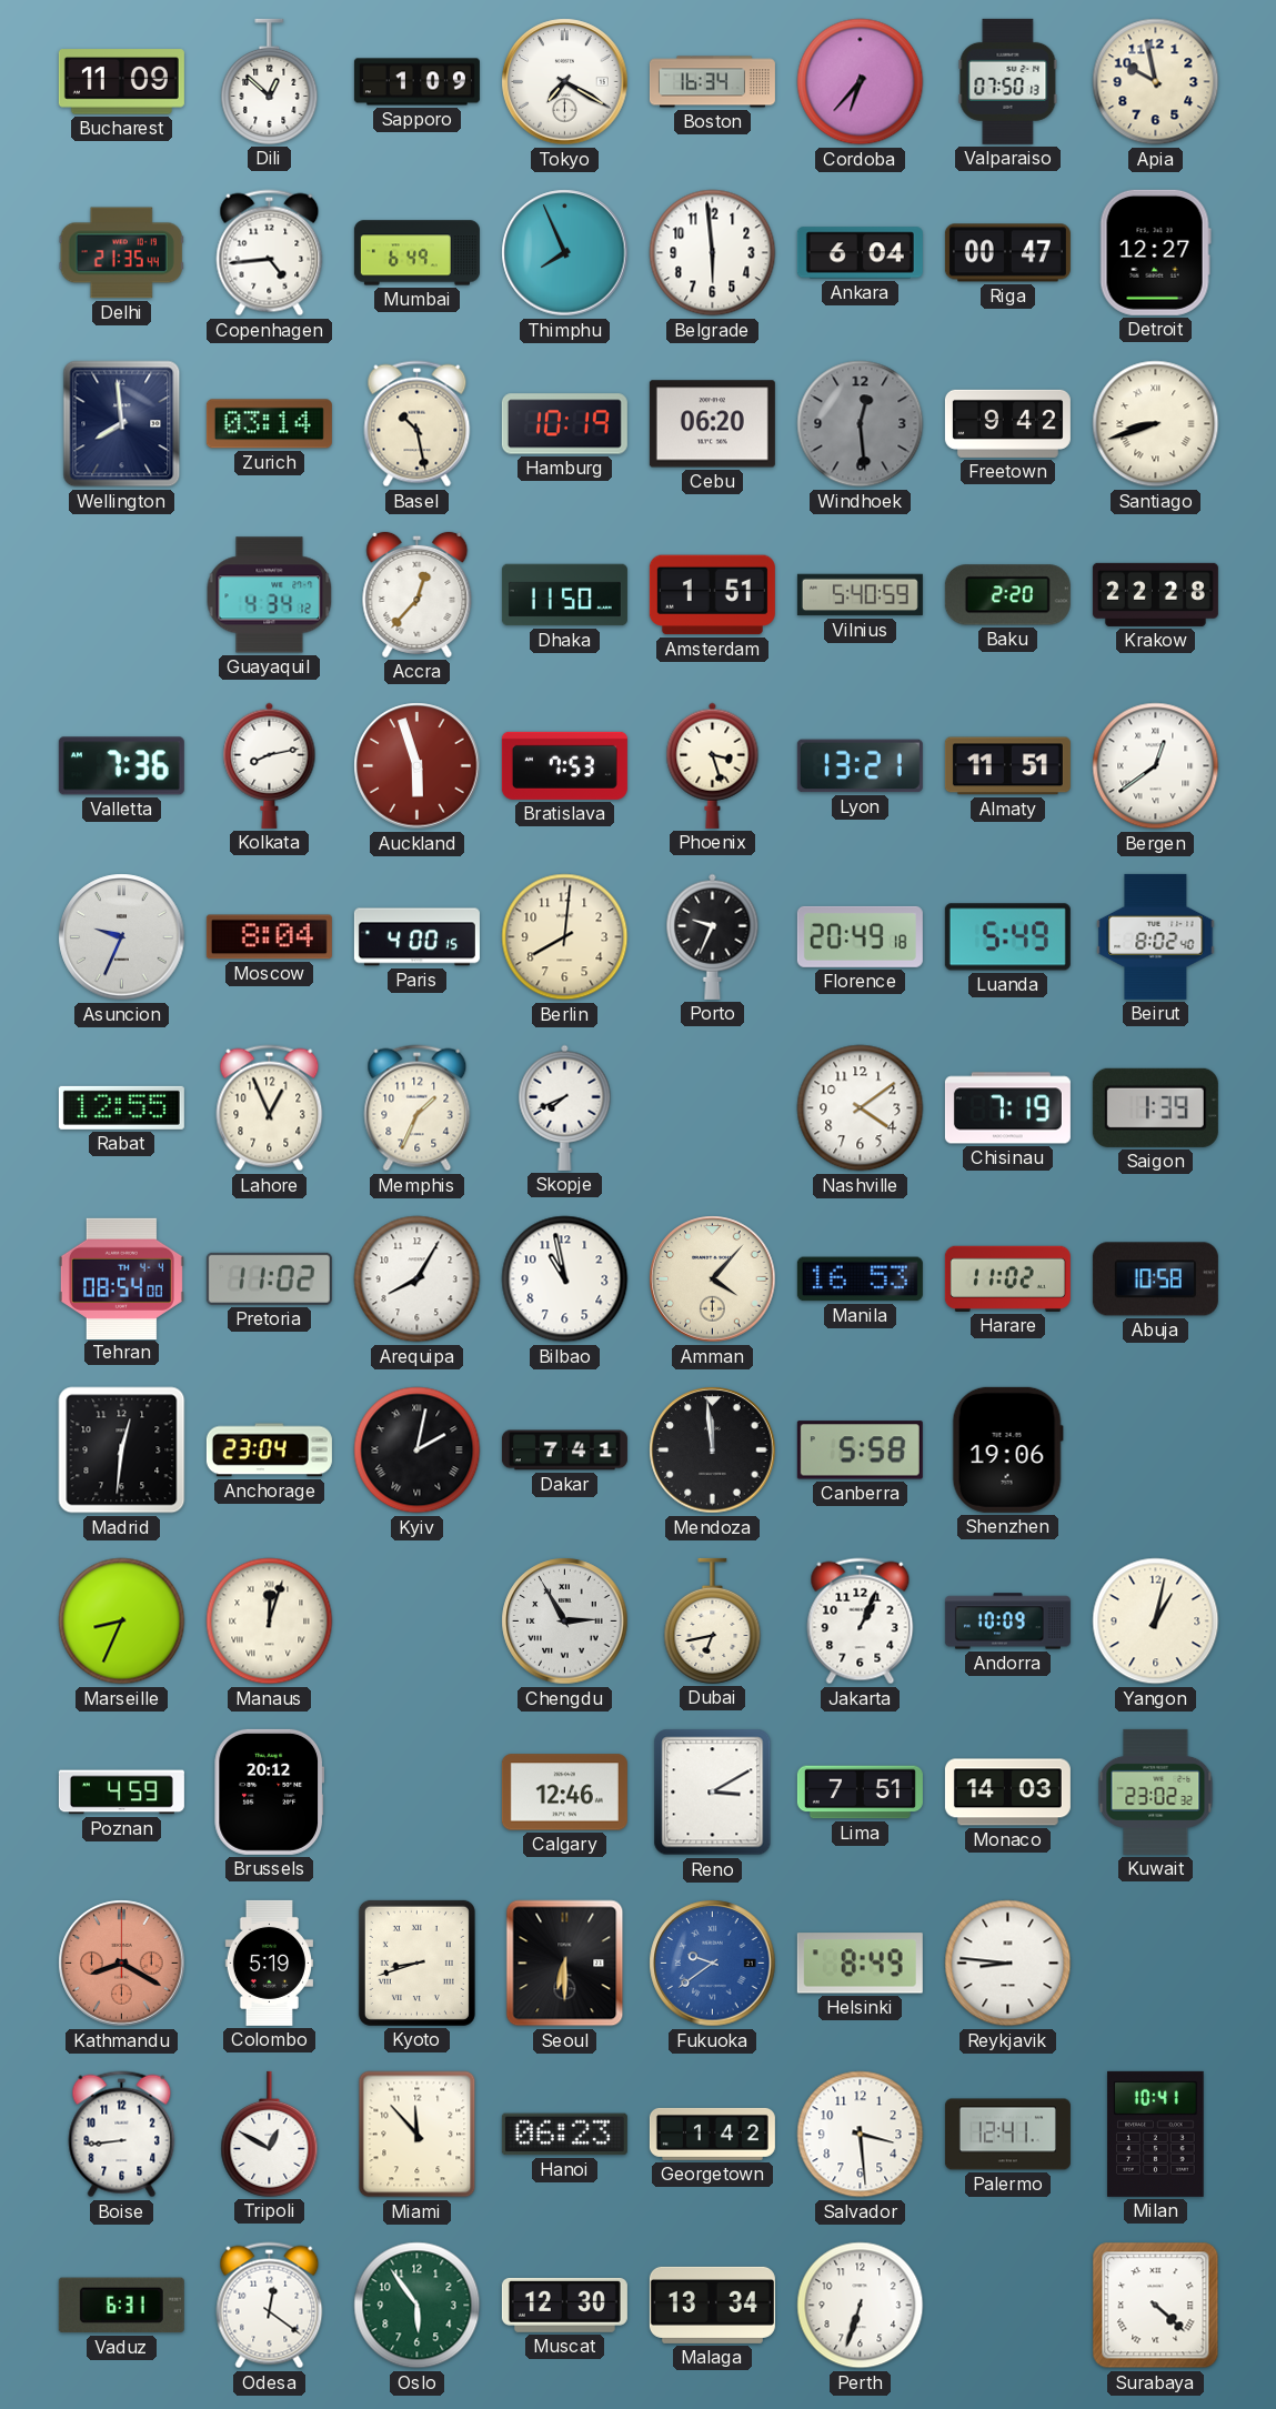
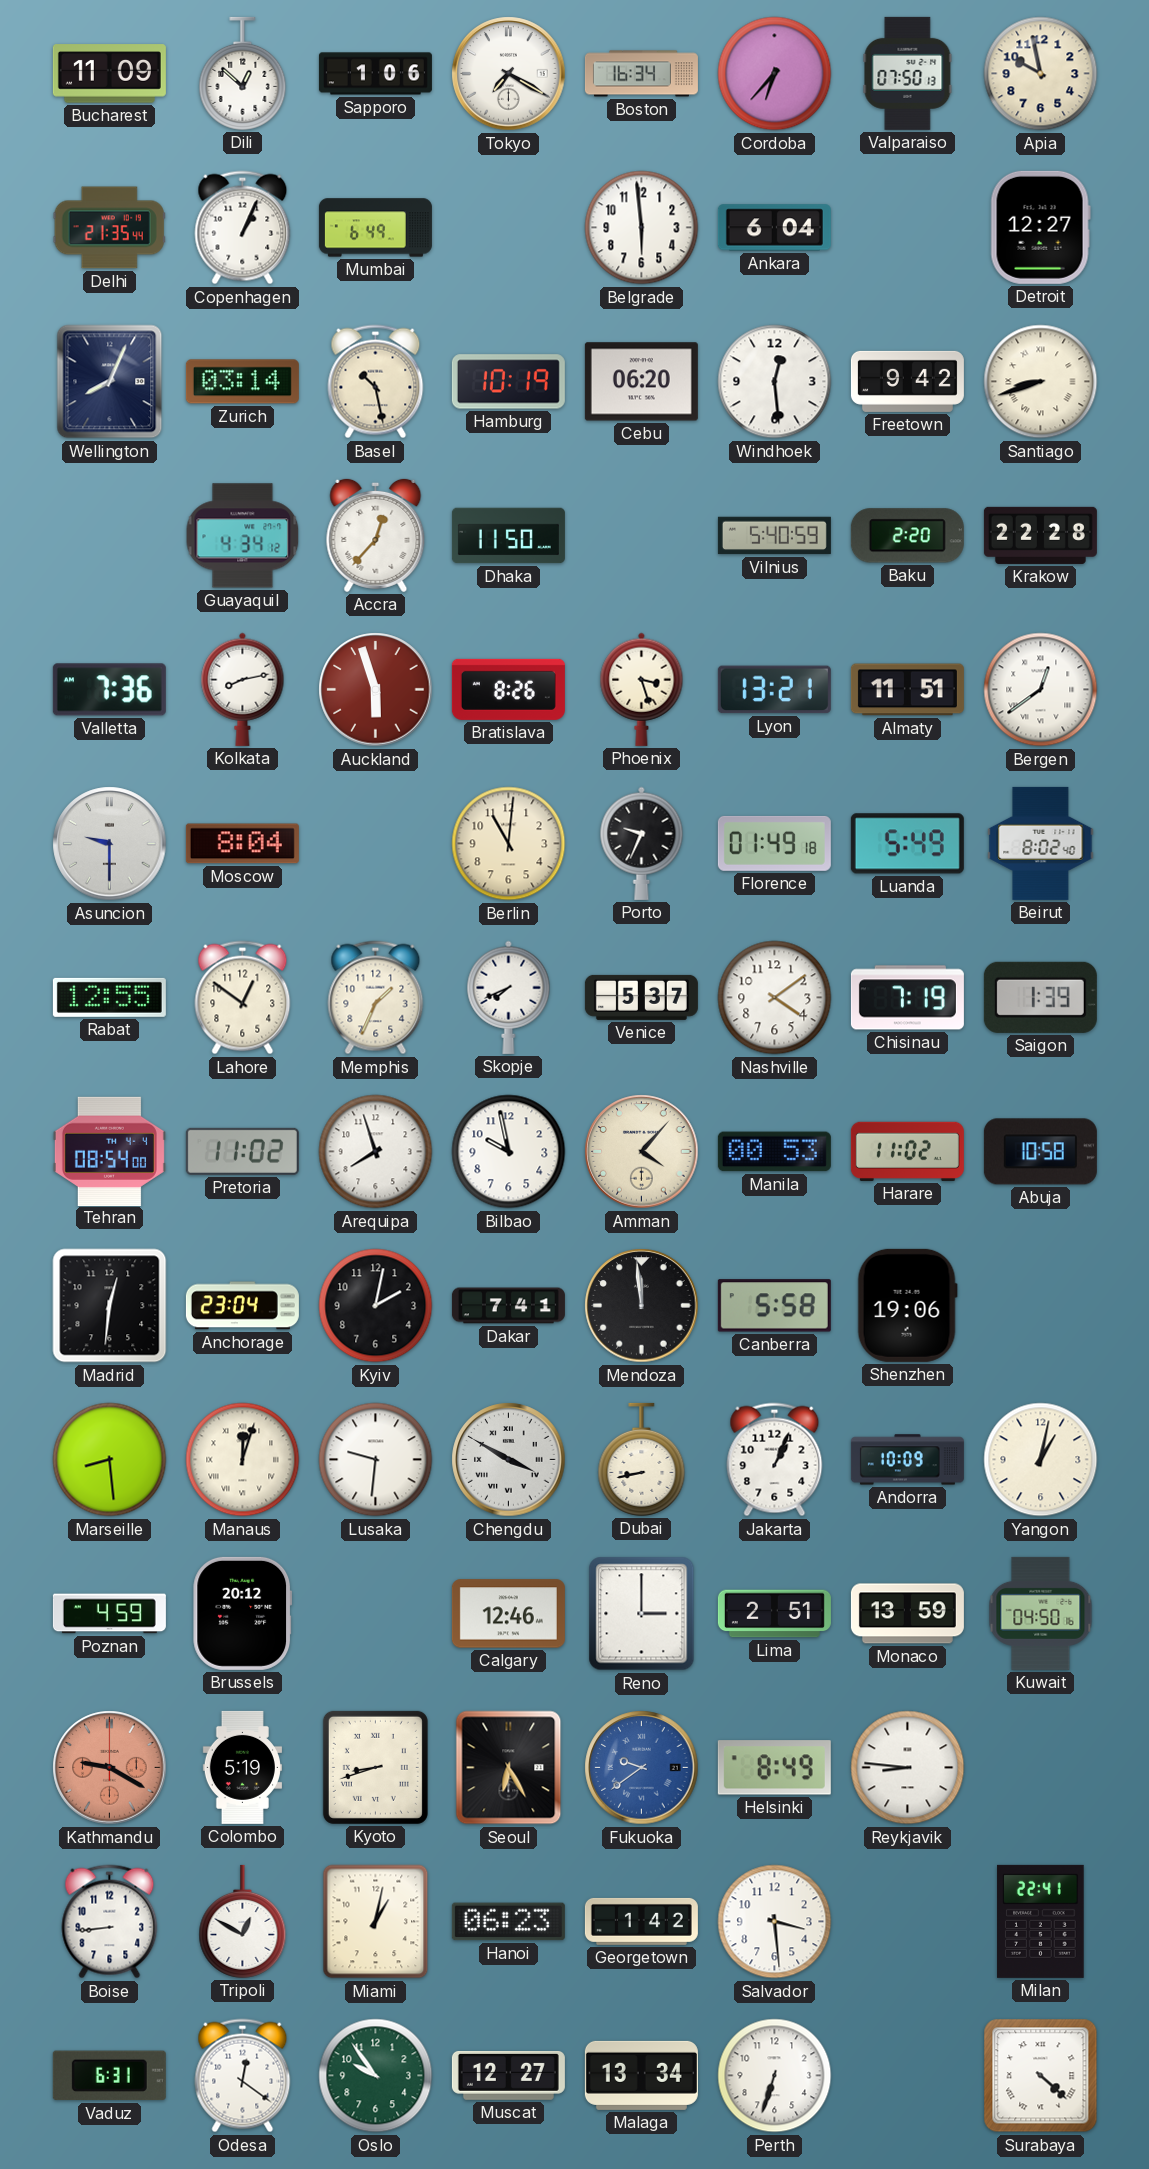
Sapporo: 1:09 -> 1:06
Copenhagen: 4:44 -> 1:04
Thimphu: 7:56 -> none
Riga: 00:47 -> none
Wellington: 7:59 -> 8:04
Windhoek dial: grey -> white
Amsterdam: 1:51 -> none
Bratislava: 7:53 -> 8:26
Asuncion: 9:34 -> 9:30
Paris: 4:00 -> none
Berlin: 8:01 -> 11:01
Florence: 20:49 -> 01:49
Lahore: 12:56 -> 12:51
Venice: none -> 5:37
Arequipa: 8:05 -> 7:57
Bilbao: 10:58 -> 9:58
Manila: 16:53 -> 00:53
Kyiv numerals: Roman -> Arabic
Marseille: 8:34 -> 8:29
Lusaka: none -> 9:31
Chengdu: 2:55 -> 3:50
Dubai: 6:43 -> 8:43
Reno: 3:10 -> 3:00
Lima: 7:51 -> 2:51
Monaco: 14:03 -> 13:59
Kuwait: 23:02 -> 04:50
Kathmandu: 8:20 -> 9:20
Seoul: 6:30 -> 6:25
Miami: 11:53 -> 1:02
Palermo: 12:41 -> none
Milan: 10:41 -> 22:41
Oslo: 5:54 -> 9:54
Muscat: 12:30 -> 12:27
